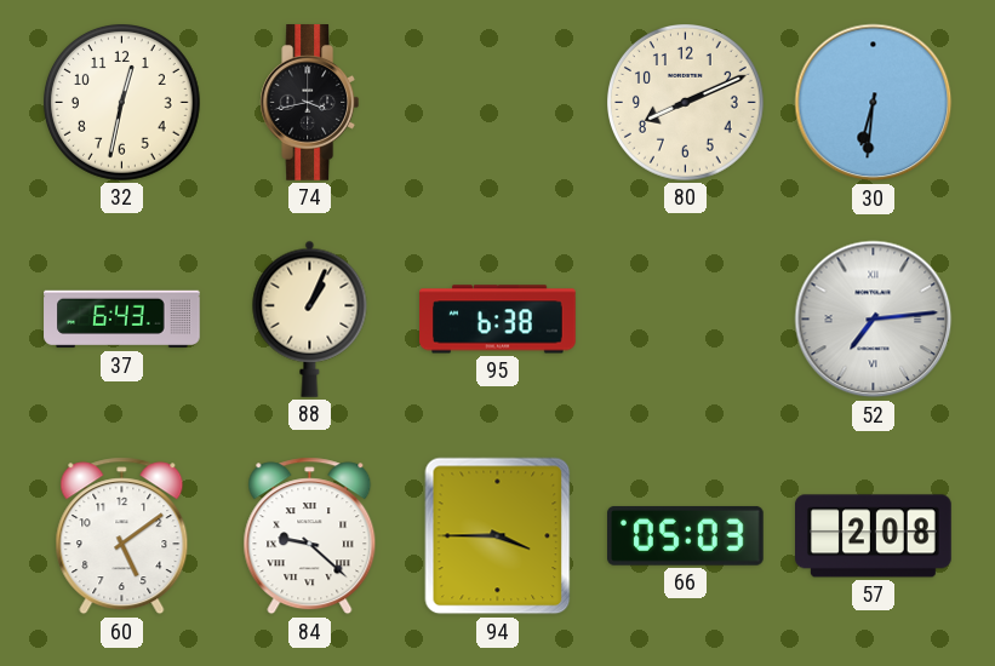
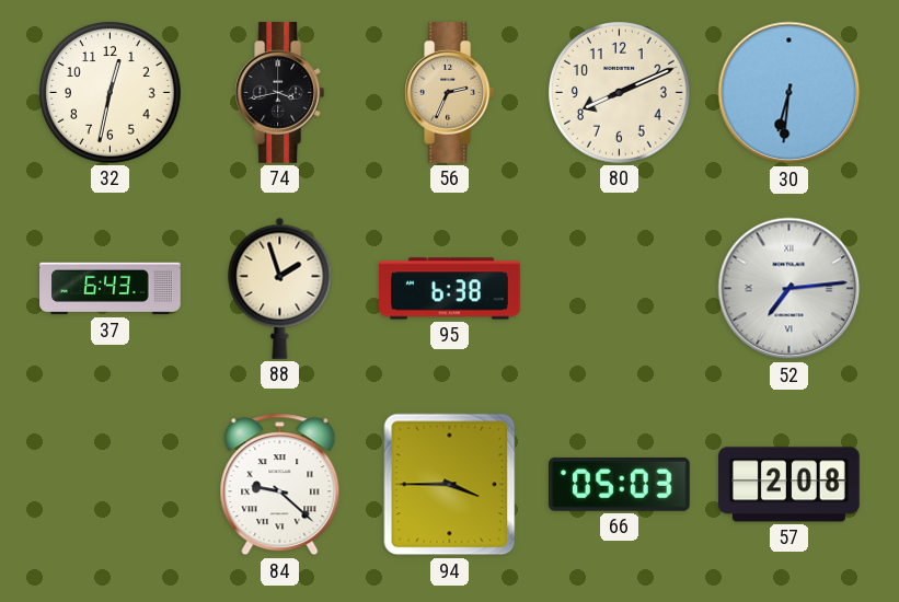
56: none -> 2:34
88: 1:04 -> 1:57
60: 5:09 -> none
